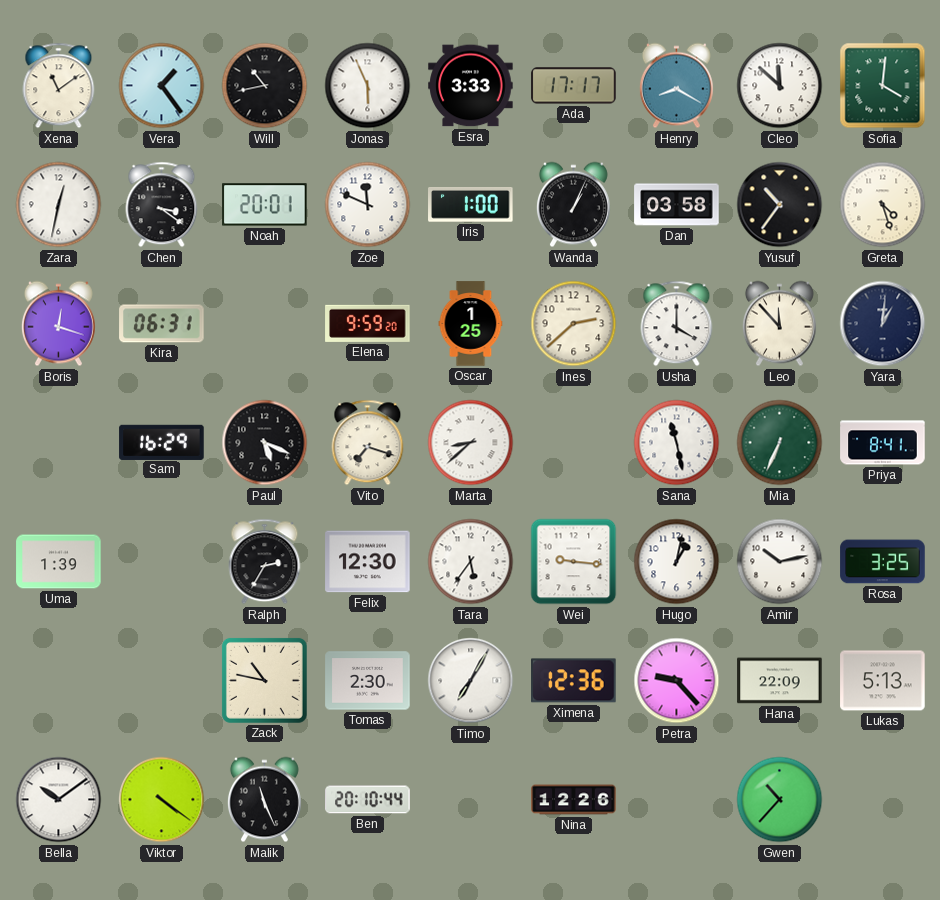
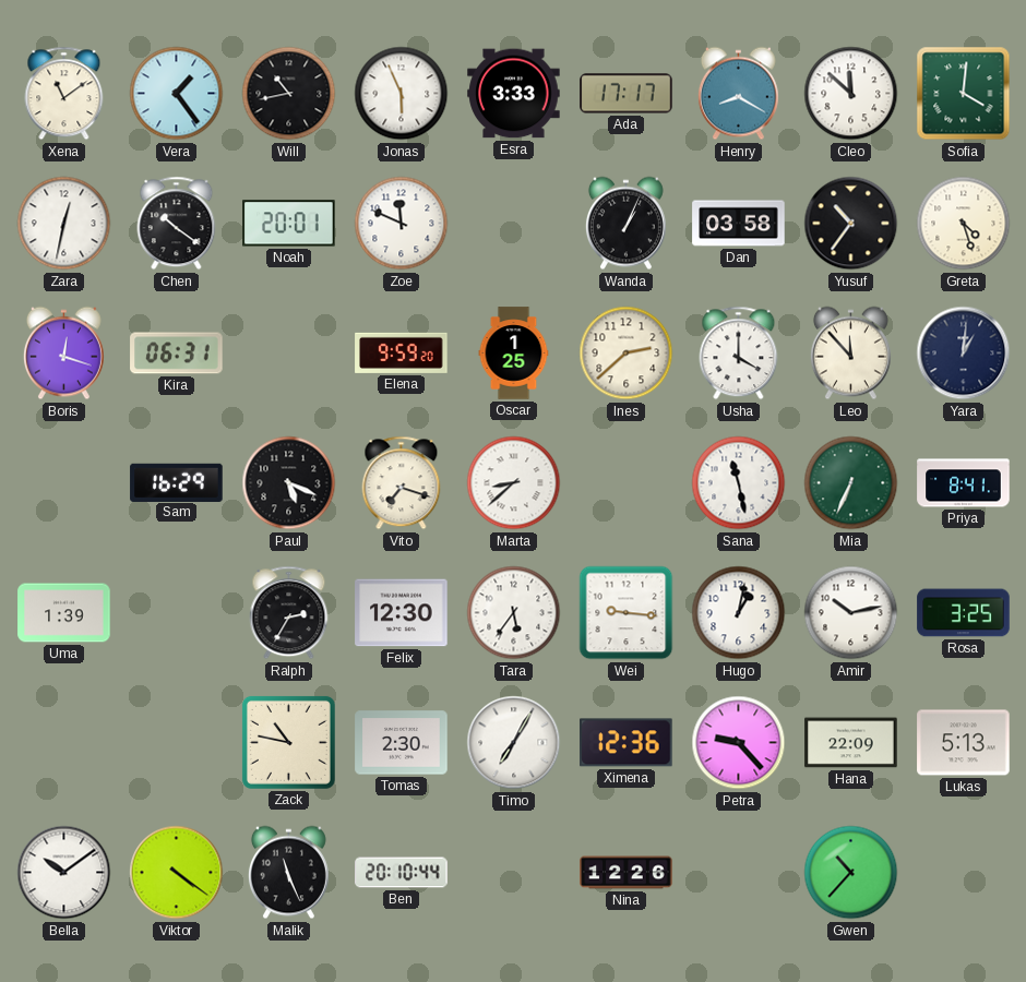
Chen: 3:21 -> 10:21
Iris: 1:00 -> none
